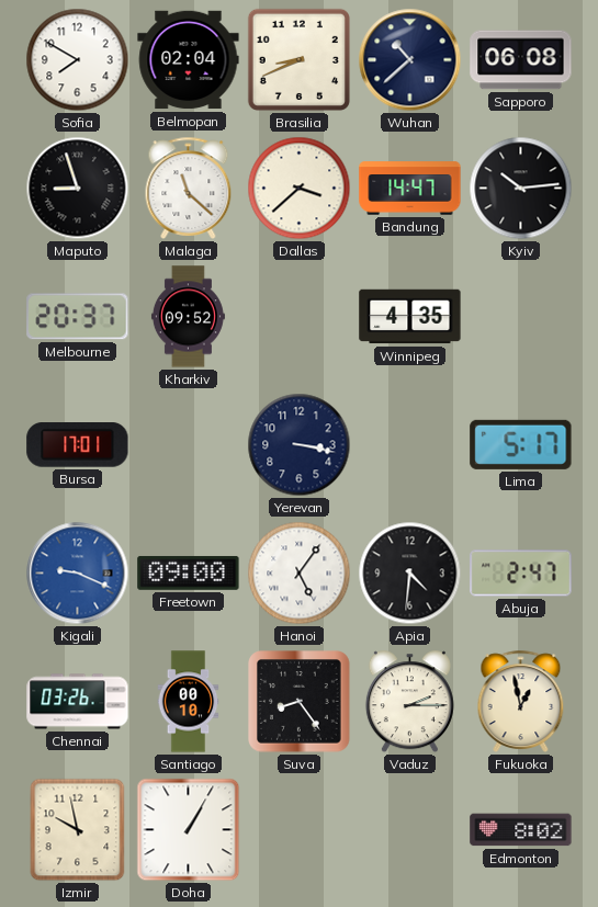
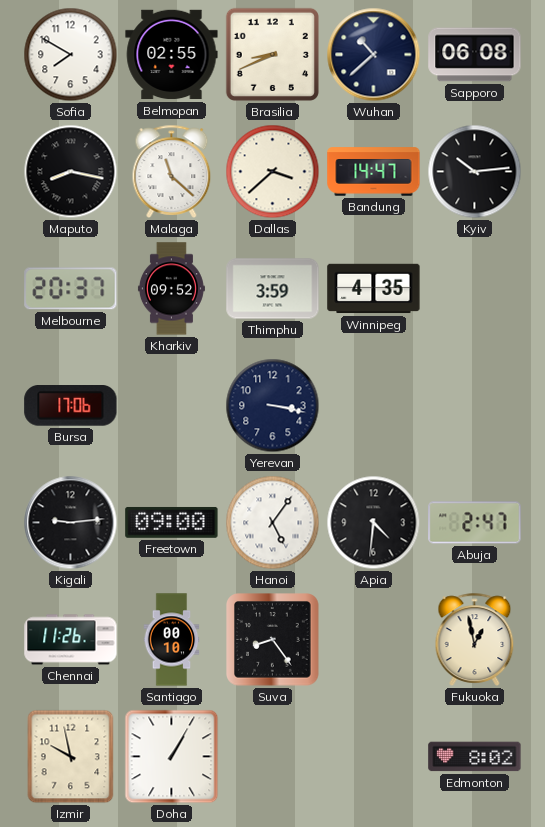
Belmopan: 02:04 -> 02:55
Maputo: 8:57 -> 8:17
Thimphu: none -> 3:59
Bursa: 17:01 -> 17:06
Lima: 5:17 -> none
Kigali: 9:19 -> 9:14
Kigali dial: blue -> black
Chennai: 03:26 -> 11:26
Vaduz: 2:15 -> none
